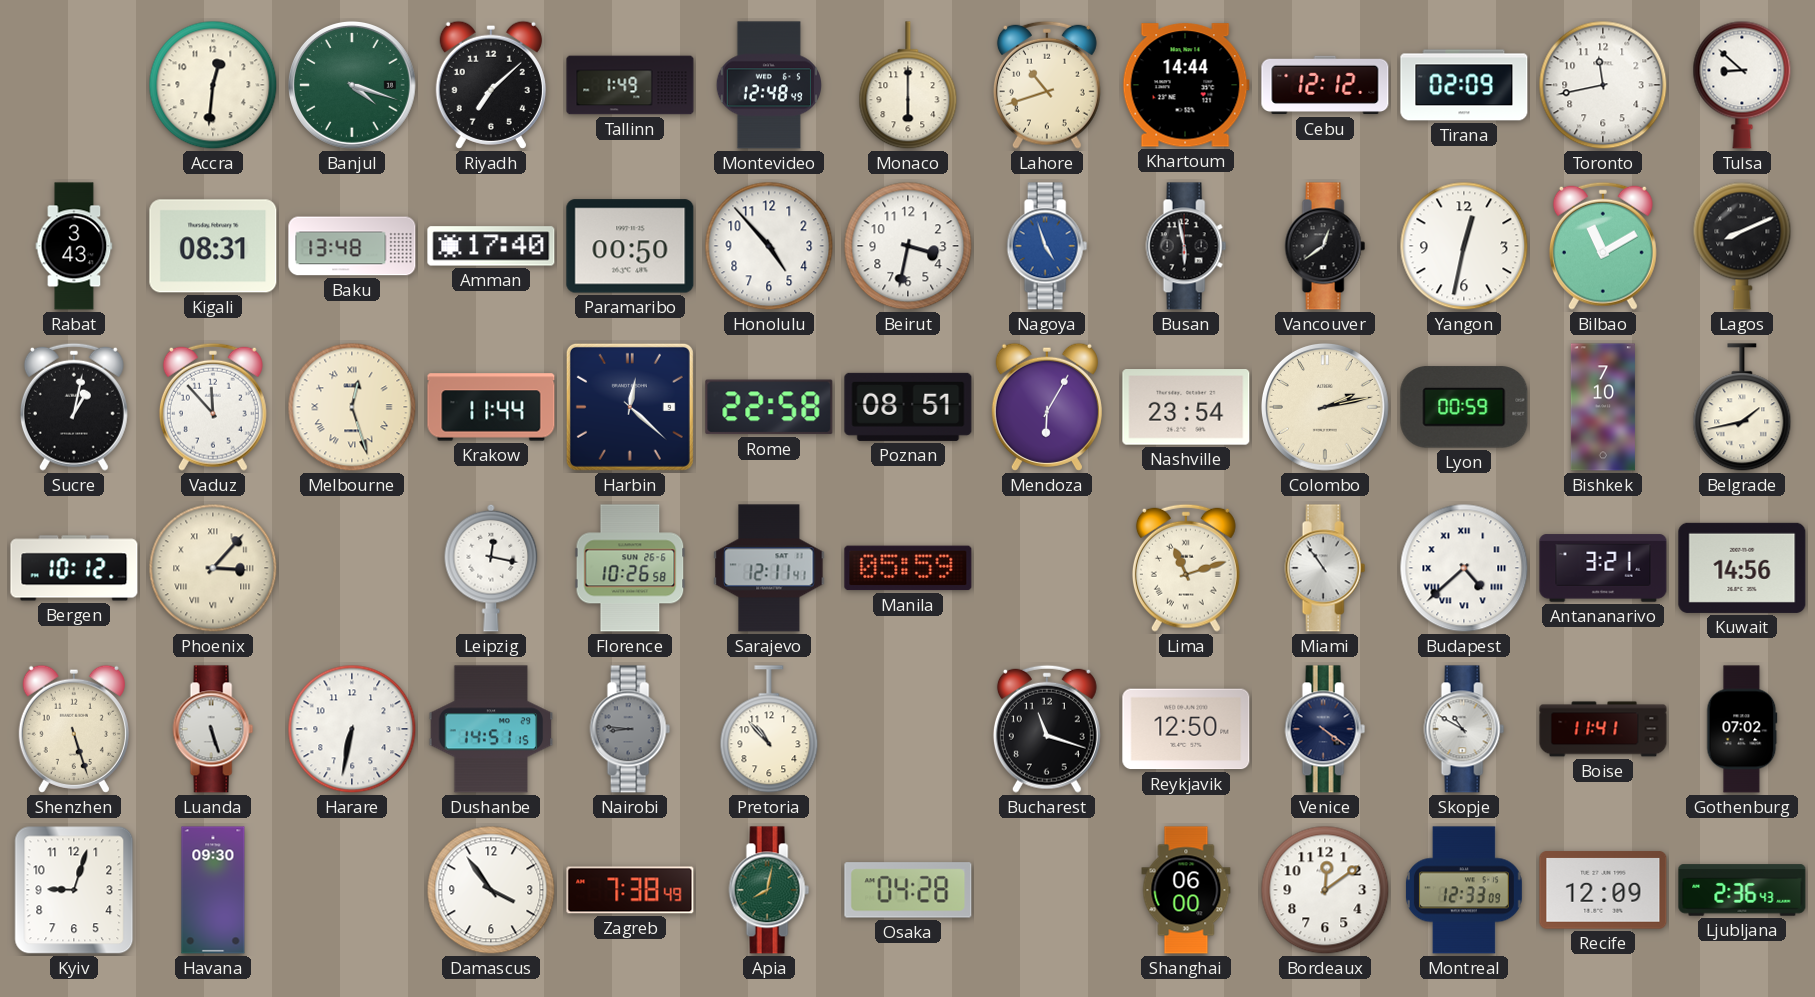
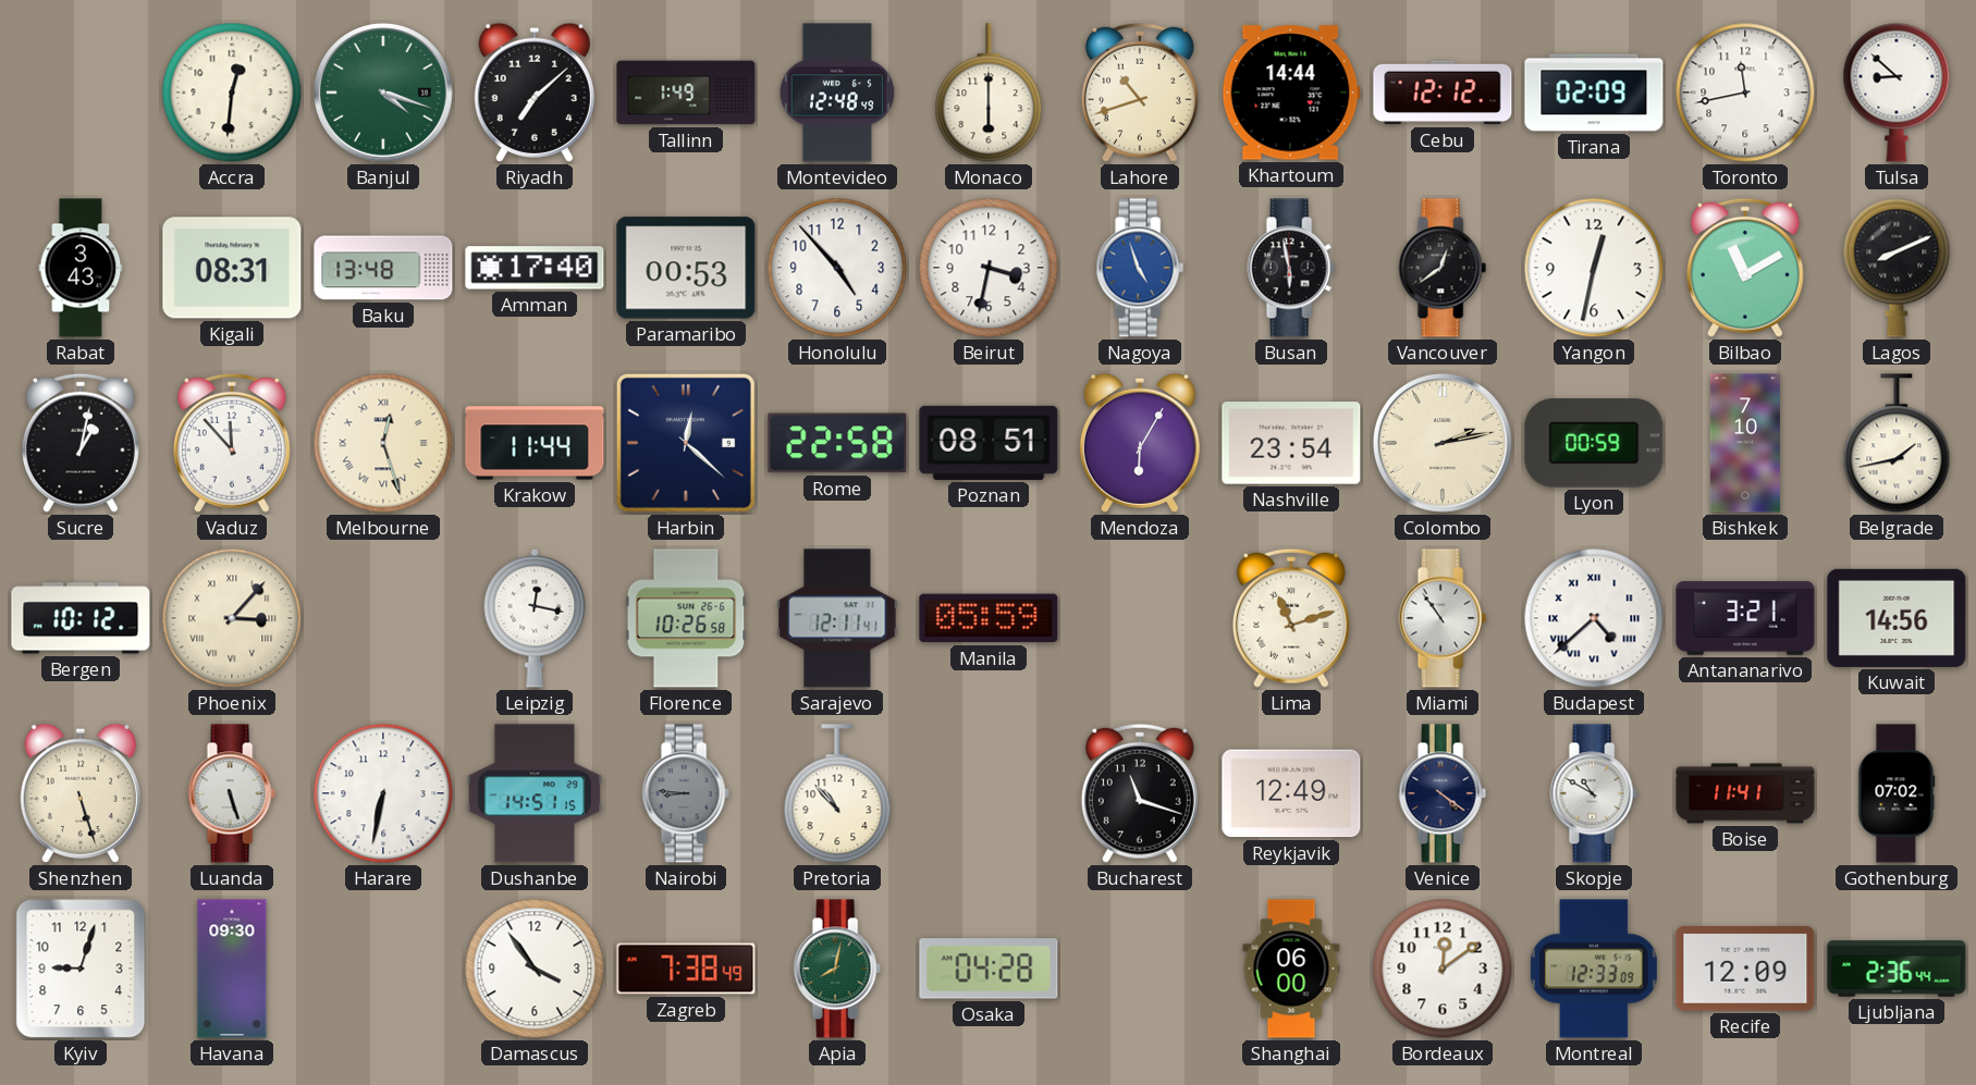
Paramaribo: 00:50 -> 00:53
Reykjavik: 12:50 -> 12:49
Ljubljana: 2:36:43 -> 2:36:44
